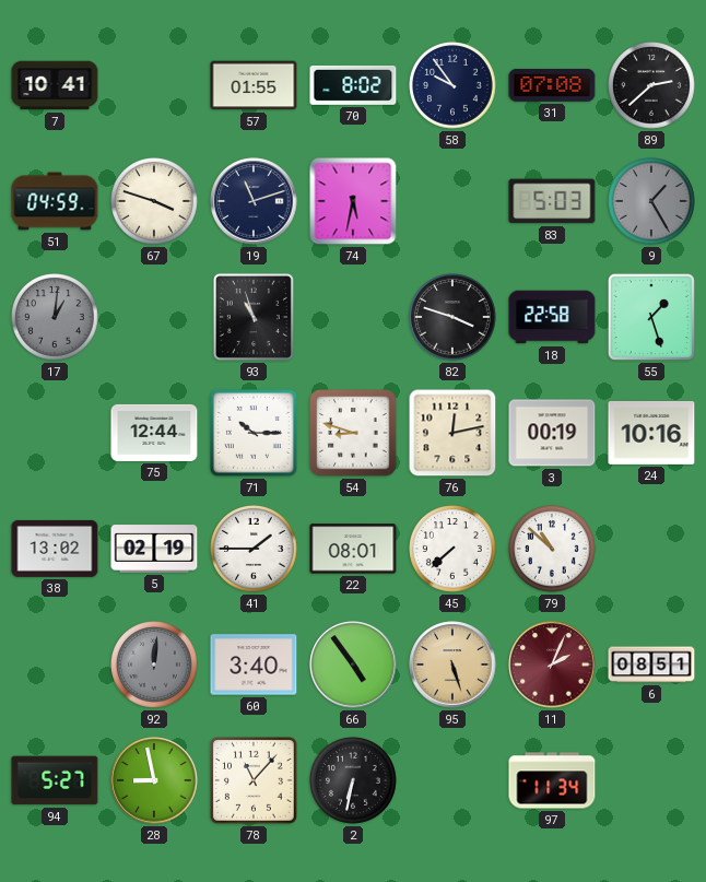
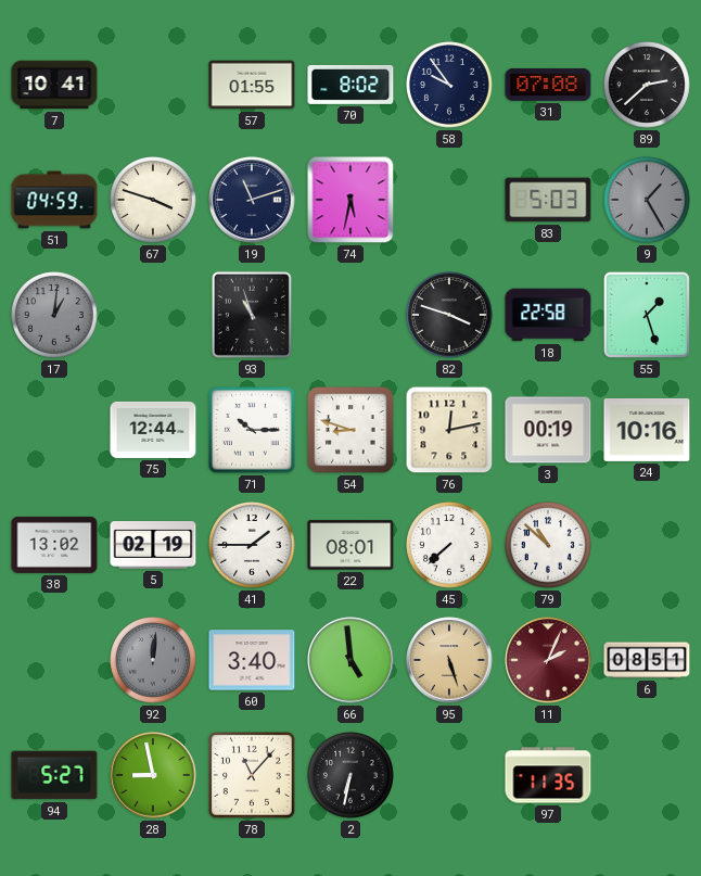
66: 4:54 -> 4:59
97: 11:34 -> 11:35
